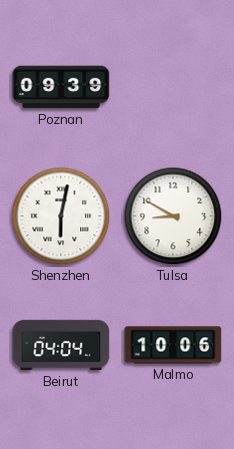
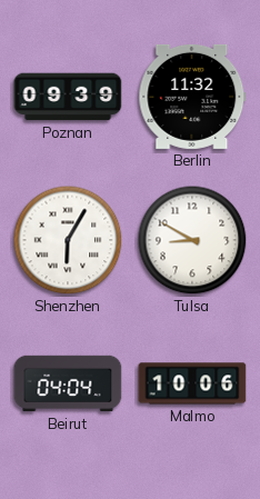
Berlin: none -> 11:32
Shenzhen: 6:02 -> 6:05
